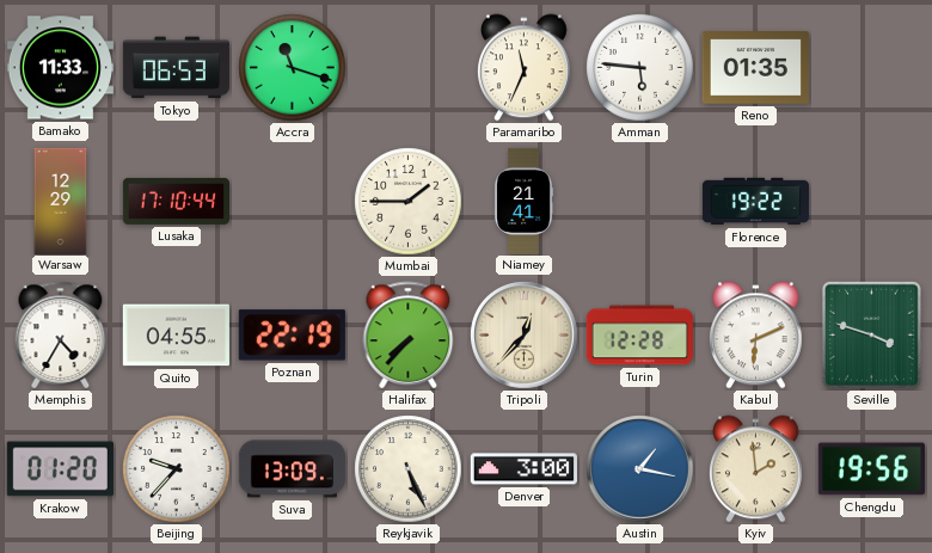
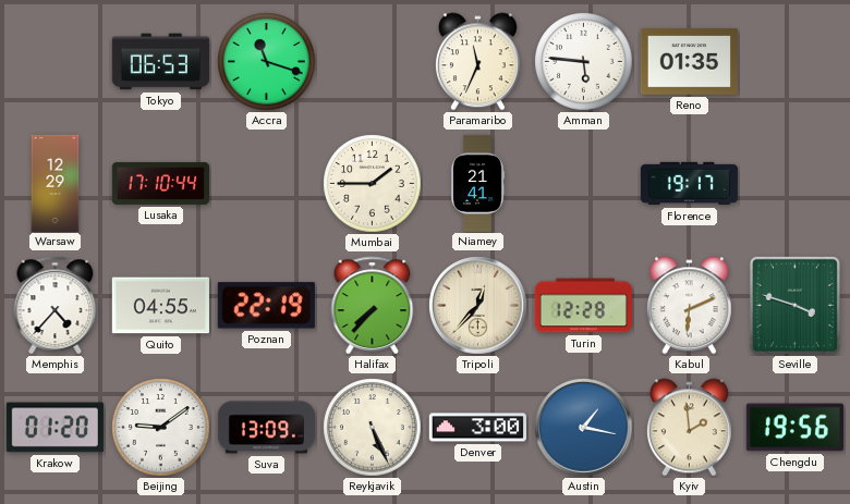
Bamako: 11:33 -> none
Florence: 19:22 -> 19:17
Memphis: 4:35 -> 4:37
Beijing: 9:37 -> 9:09
